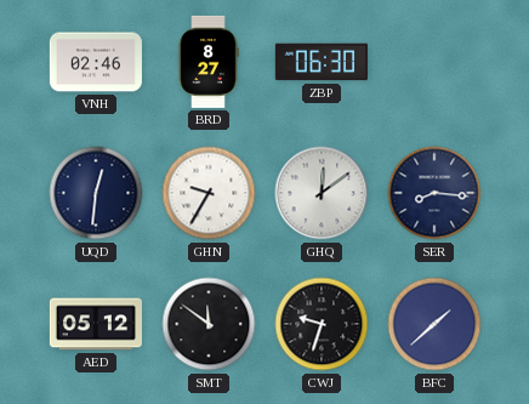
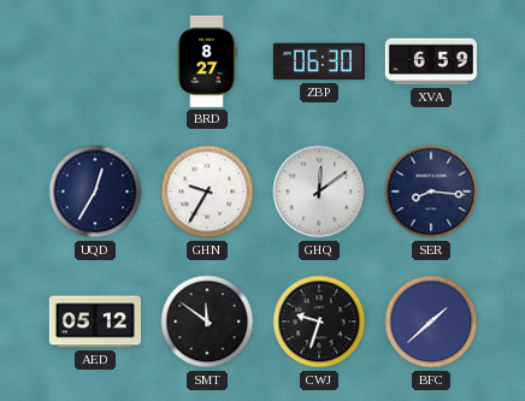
VNH: 02:46 -> none
XVA: none -> 6:59
UQD: 12:31 -> 12:35
